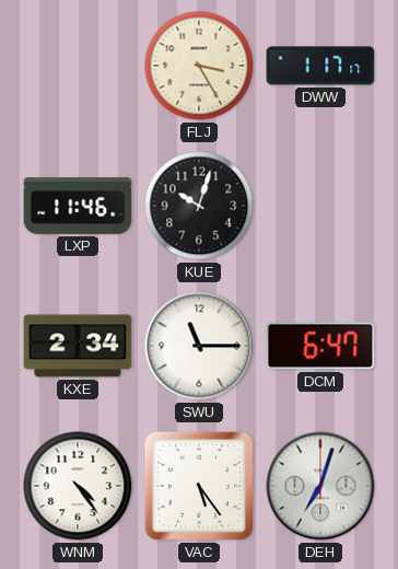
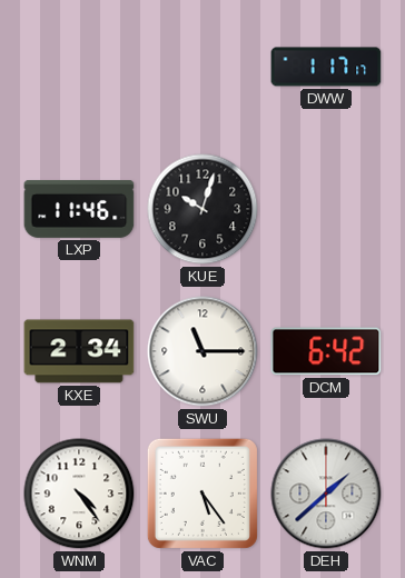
FLJ: 3:25 -> none
DCM: 6:47 -> 6:42
DEH: 7:03 -> 1:38
